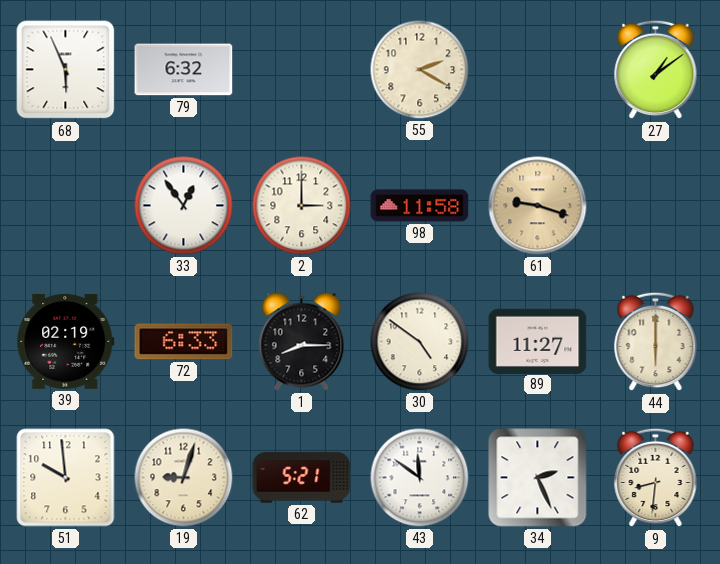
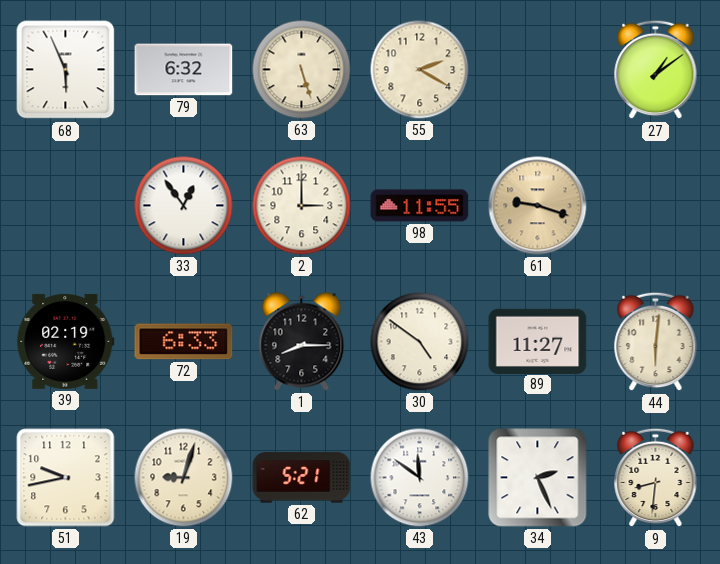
63: none -> 5:27
98: 11:58 -> 11:55
44: 6:00 -> 6:01
51: 9:59 -> 9:43
